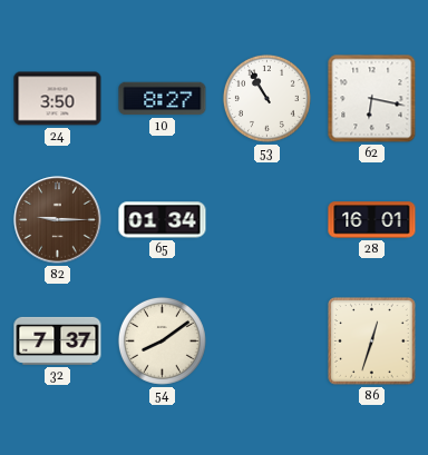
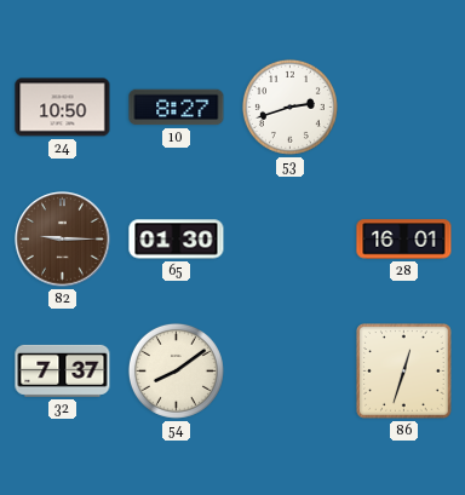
24: 3:50 -> 10:50
53: 10:55 -> 2:42
62: 6:17 -> none
65: 01:34 -> 01:30
